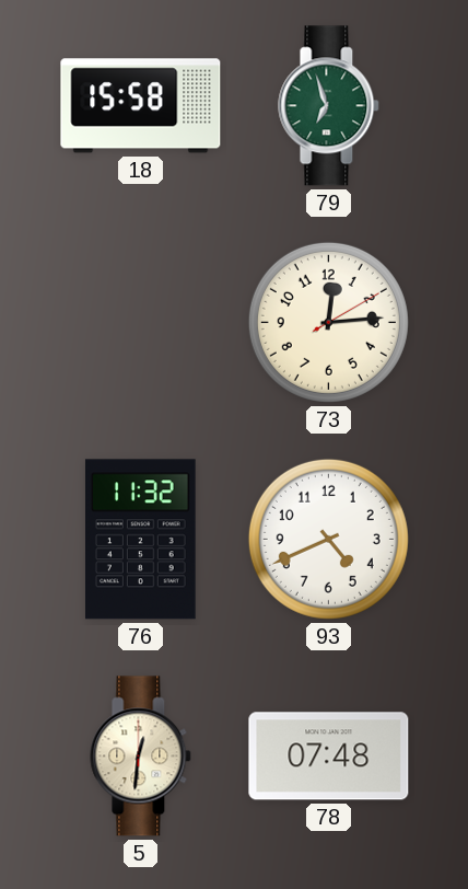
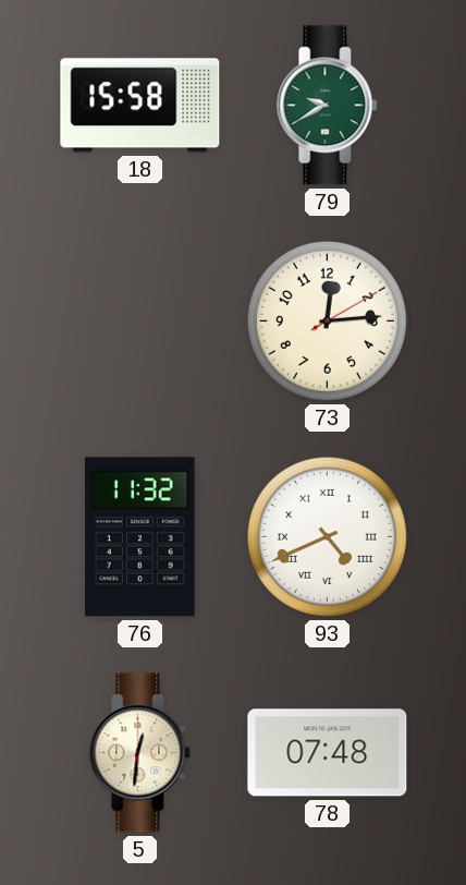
79: 6:57 -> 9:40
93 numerals: Arabic -> Roman
